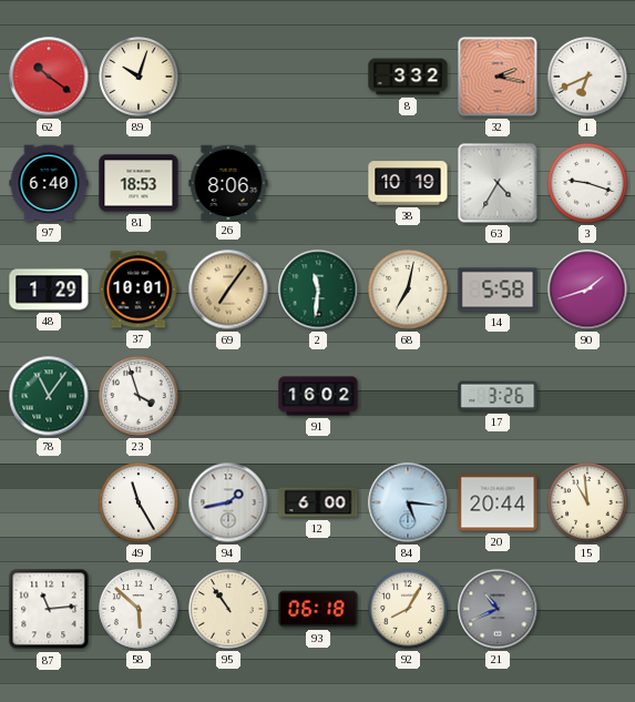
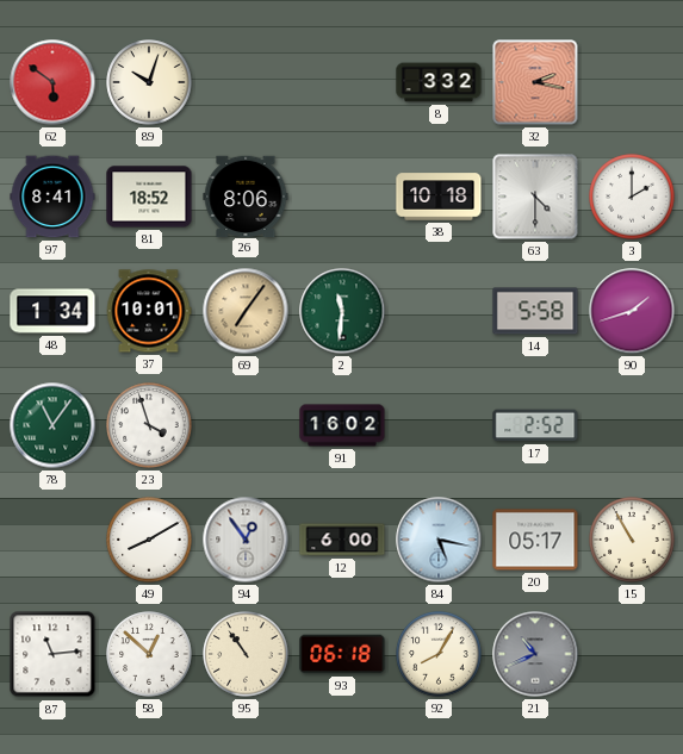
62: 10:21 -> 5:51
1: 6:41 -> none
97: 6:40 -> 8:41
81: 18:53 -> 18:52
38: 10:19 -> 10:18
63: 4:35 -> 4:30
3: 9:18 -> 2:00
48: 1:29 -> 1:34
68: 7:02 -> none
17: 3:26 -> 2:52
49: 11:25 -> 8:10
94: 1:43 -> 12:54
84: 5:16 -> 5:17
20: 20:44 -> 05:17
15: 10:59 -> 10:55
58: 5:52 -> 12:52
